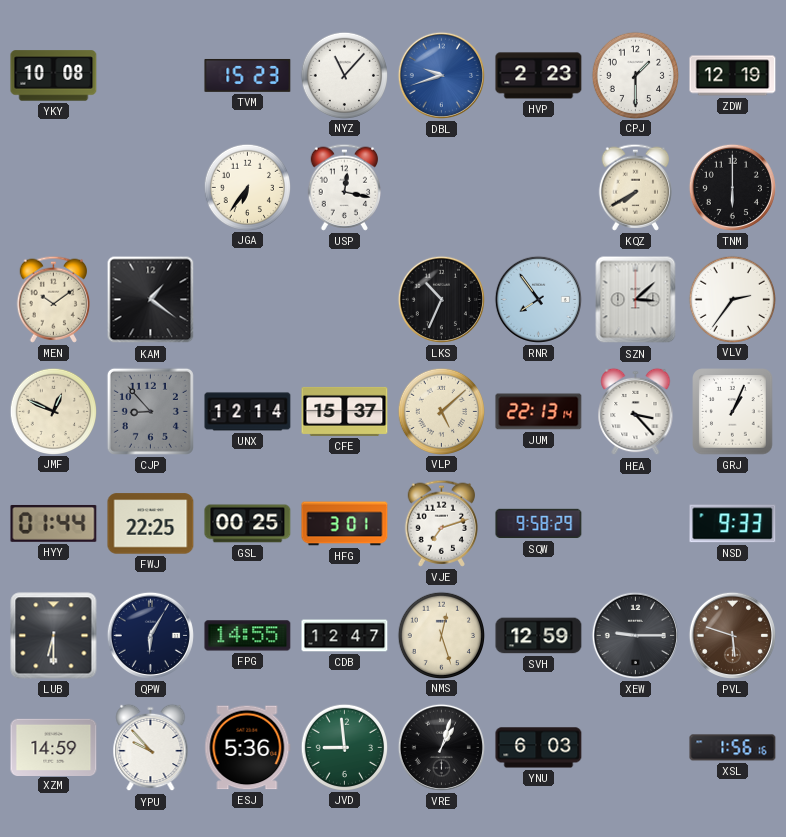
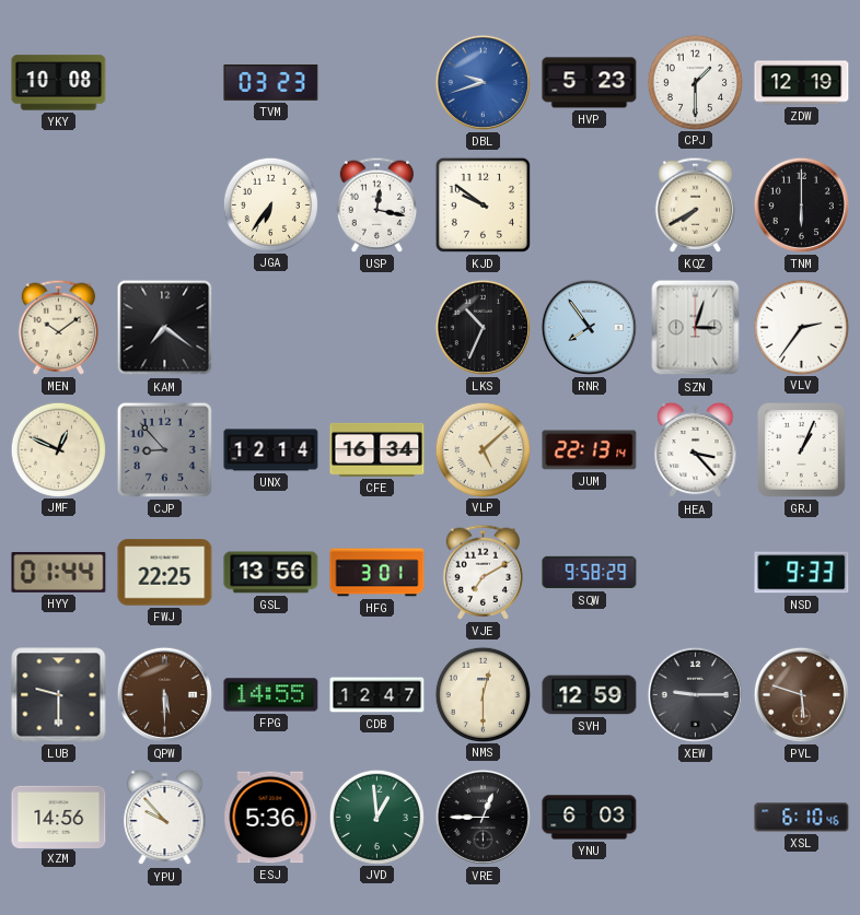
TVM: 15:23 -> 03:23
NYZ: 11:07 -> none
HVP: 2:23 -> 5:23
KJD: none -> 9:51
KAM: 1:21 -> 7:21
SZN: 3:08 -> 3:03
CFE: 15:37 -> 16:34
GSL: 00:25 -> 13:56
VJE: 7:12 -> 7:10
LUB: 6:30 -> 9:30
QPW: 6:05 -> 5:30
QPW dial: navy -> brown
NMS: 12:27 -> 12:30
XZM: 14:59 -> 14:56
JVD: 8:59 -> 12:59
VRE: 1:03 -> 12:45
XSL: 1:56 -> 6:10
